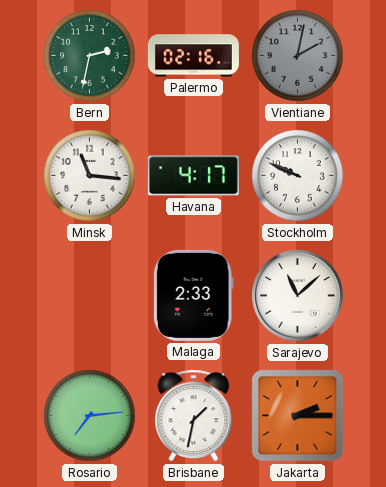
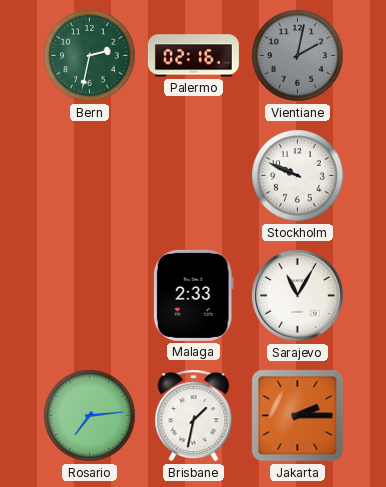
Minsk: 11:16 -> none
Havana: 4:17 -> none
Sarajevo: 11:08 -> 11:05
